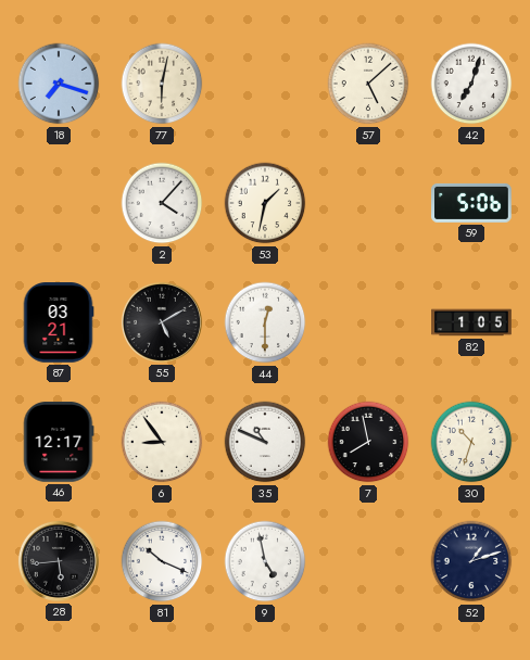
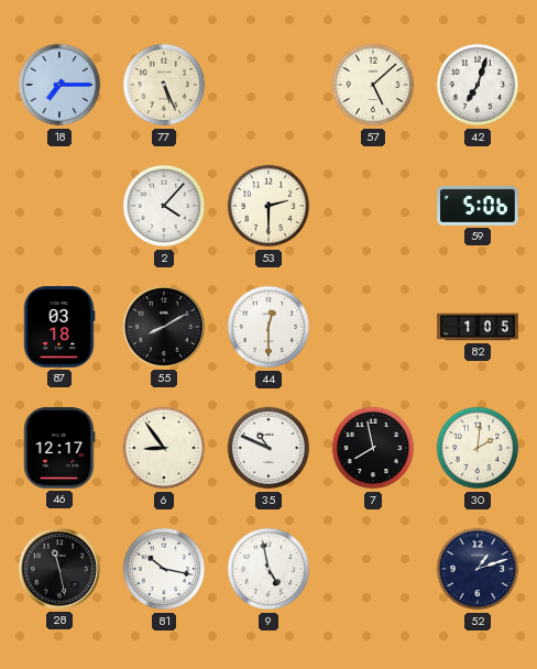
18: 7:18 -> 7:15
77: 6:02 -> 5:26
53: 1:32 -> 2:30
87: 03:21 -> 03:18
55: 5:10 -> 8:10
30: 10:33 -> 2:01
28: 5:44 -> 11:28
81: 10:19 -> 10:17
